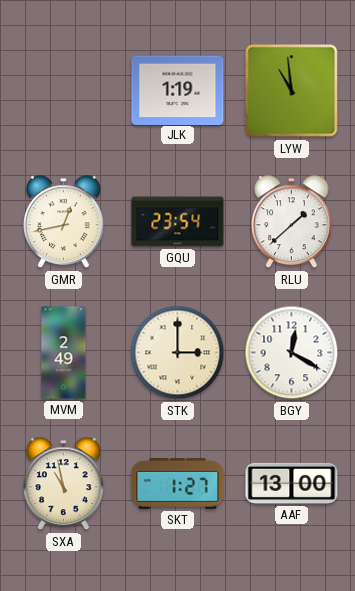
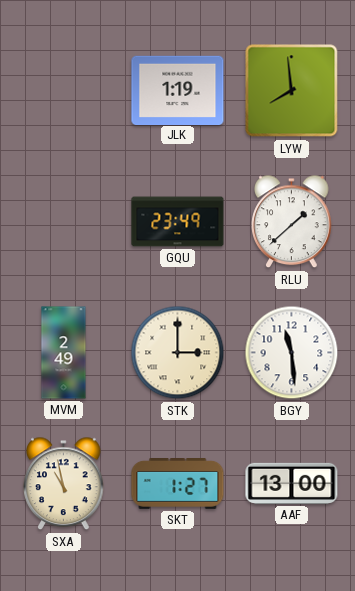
LYW: 10:59 -> 7:59
GMR: 12:43 -> none
GQU: 23:54 -> 23:49
BGY: 12:20 -> 11:29
